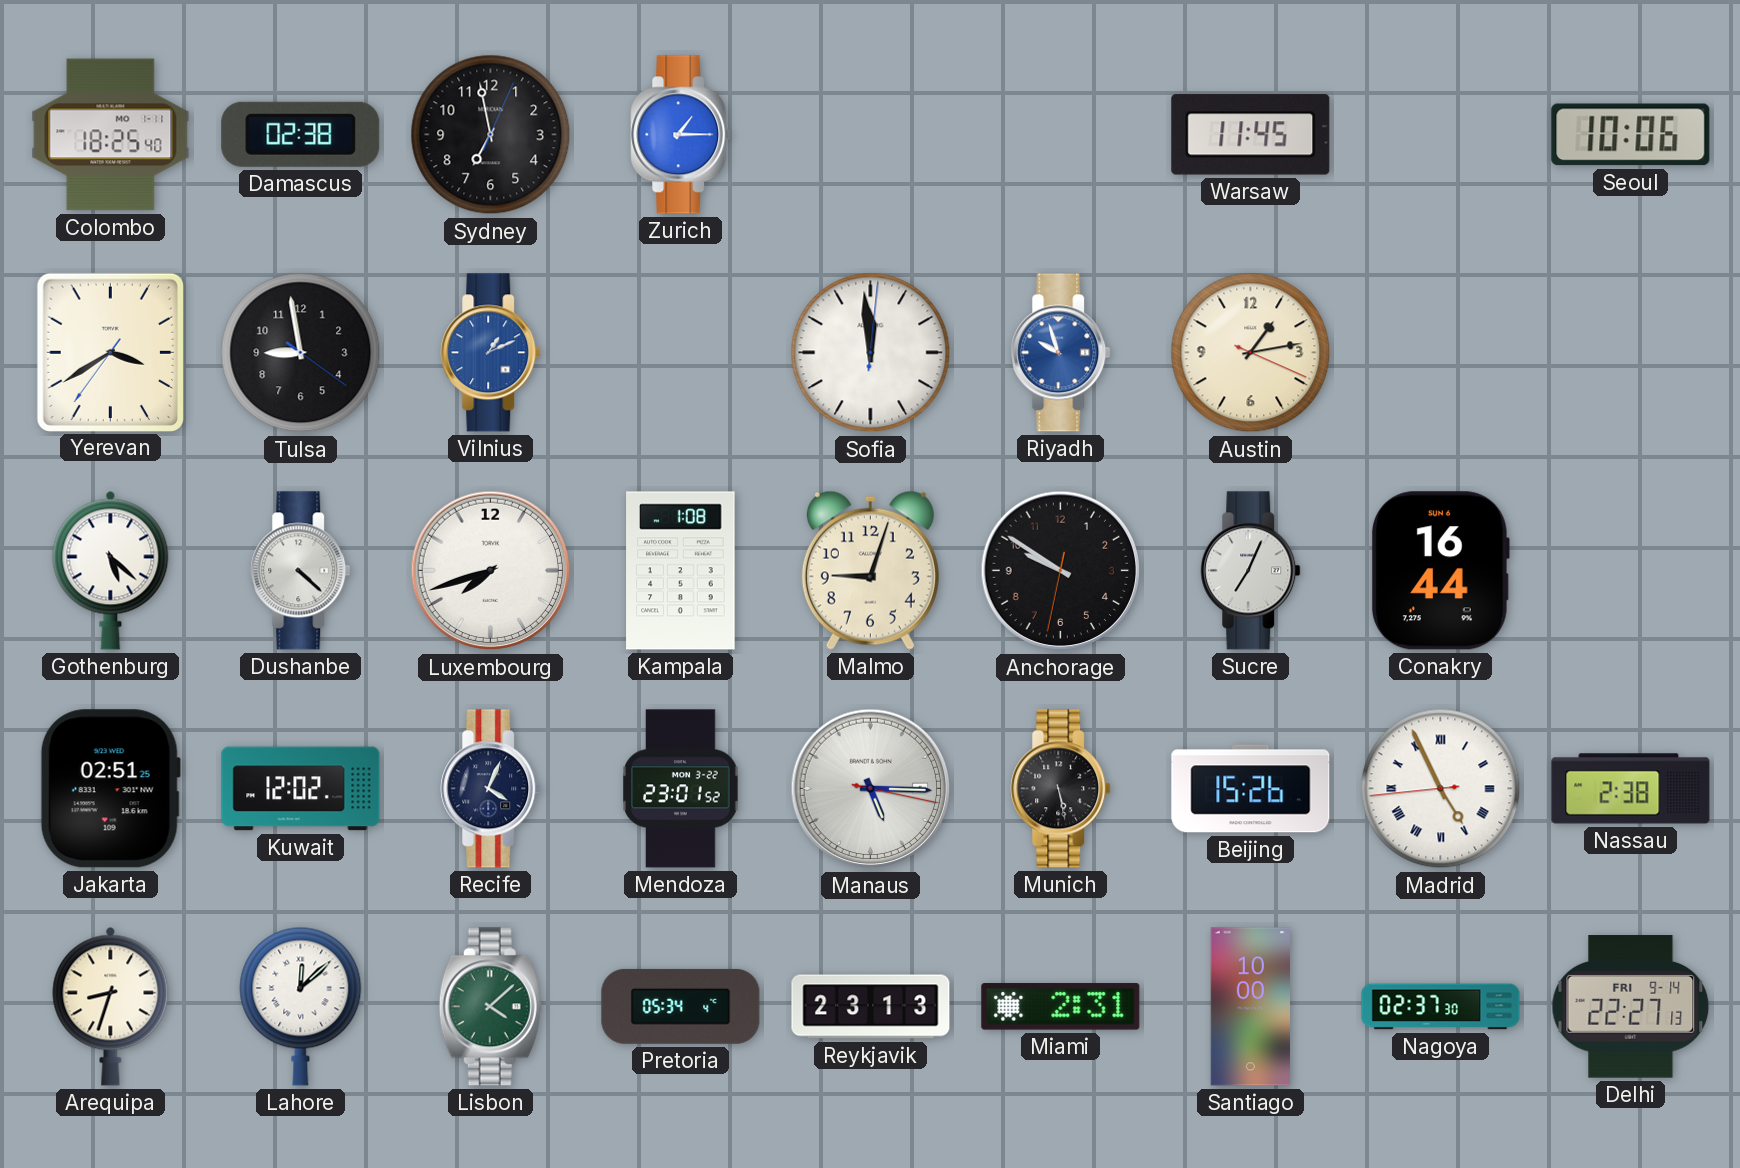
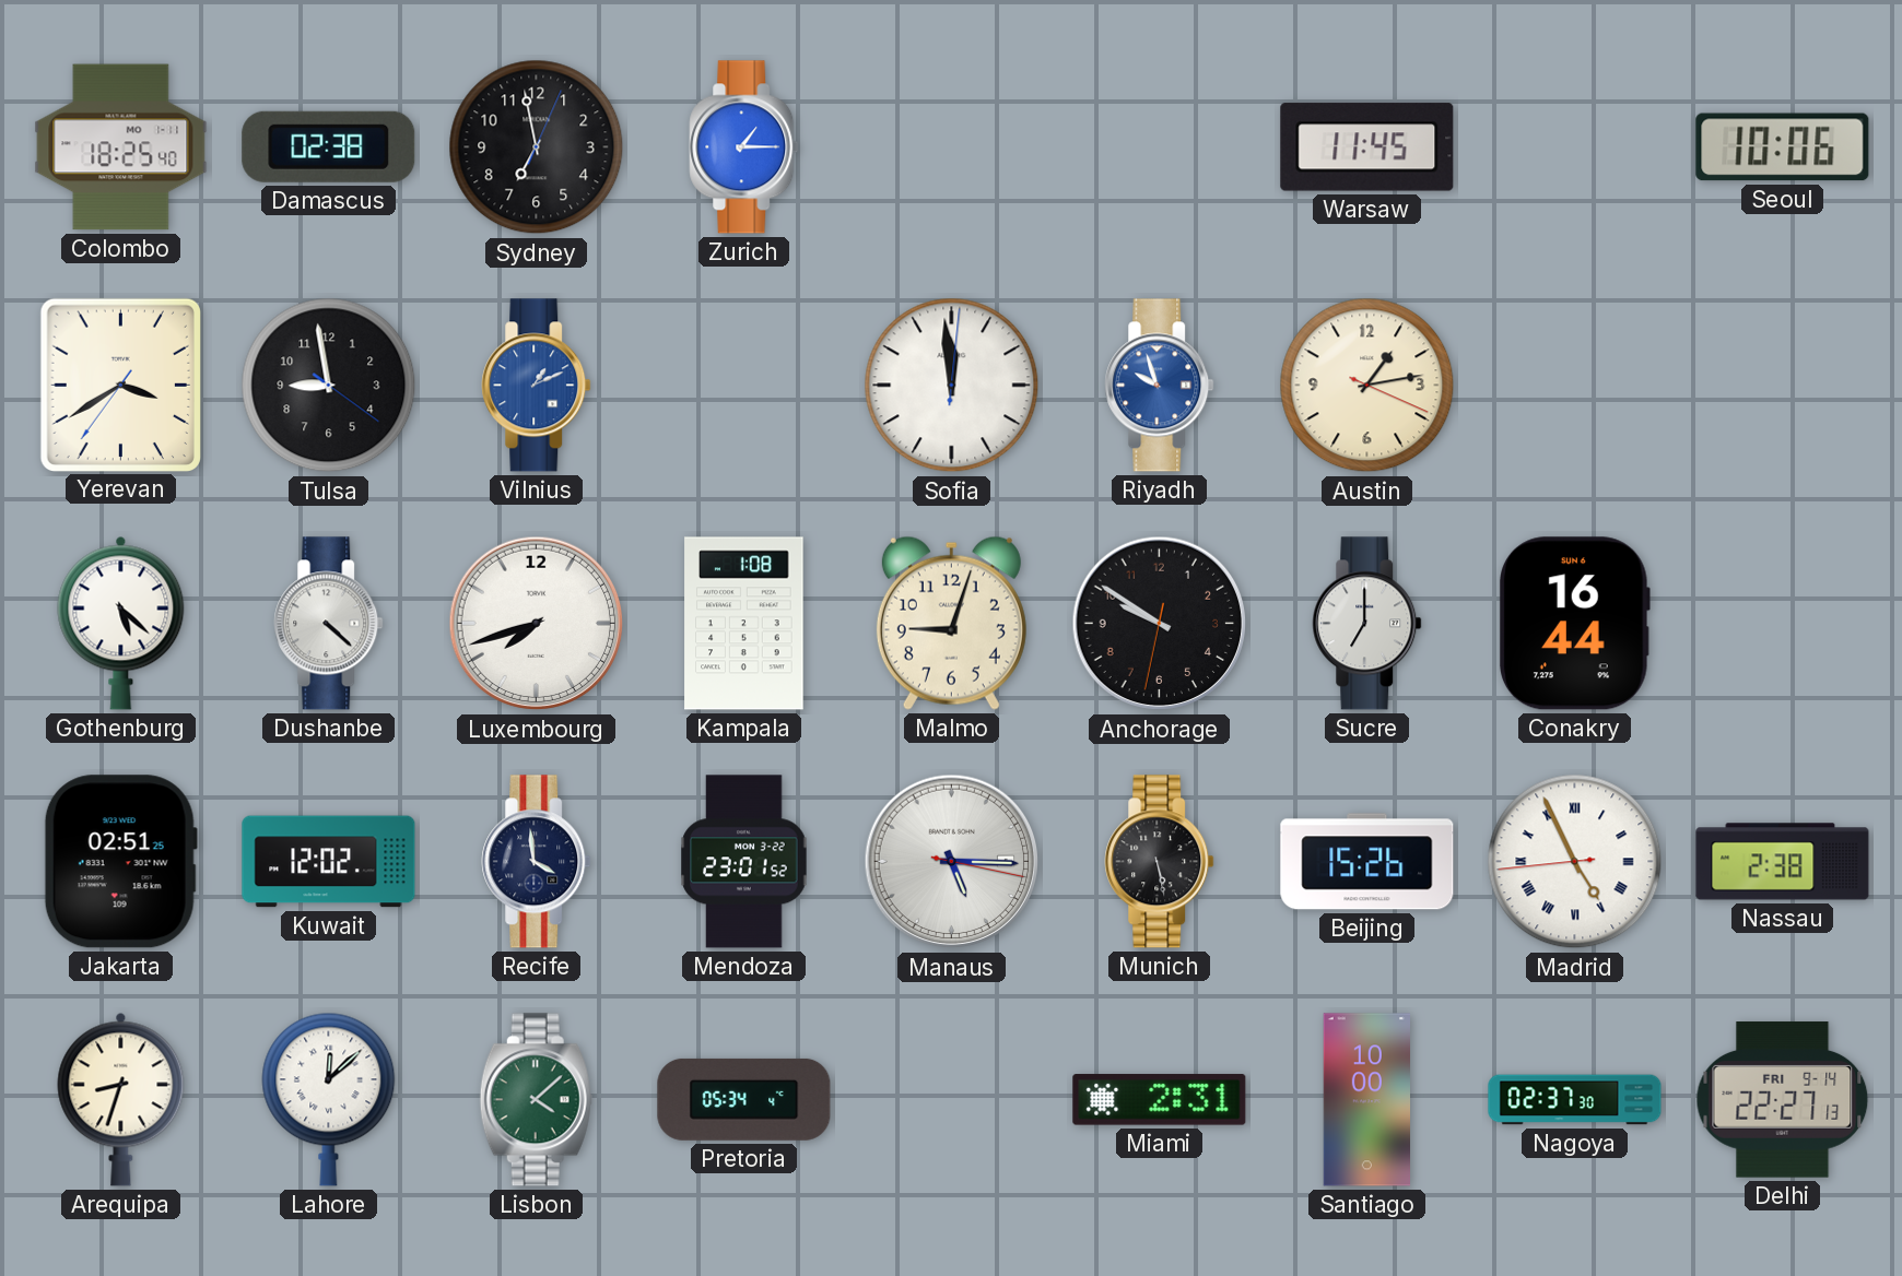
Sucre: 7:04 -> 7:00
Recife: 4:04 -> 3:59
Reykjavik: 23:13 -> none
